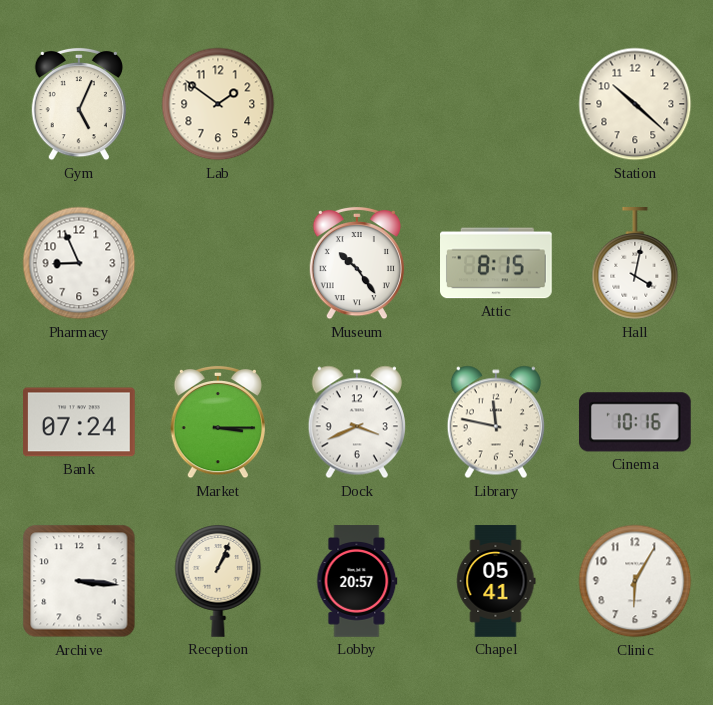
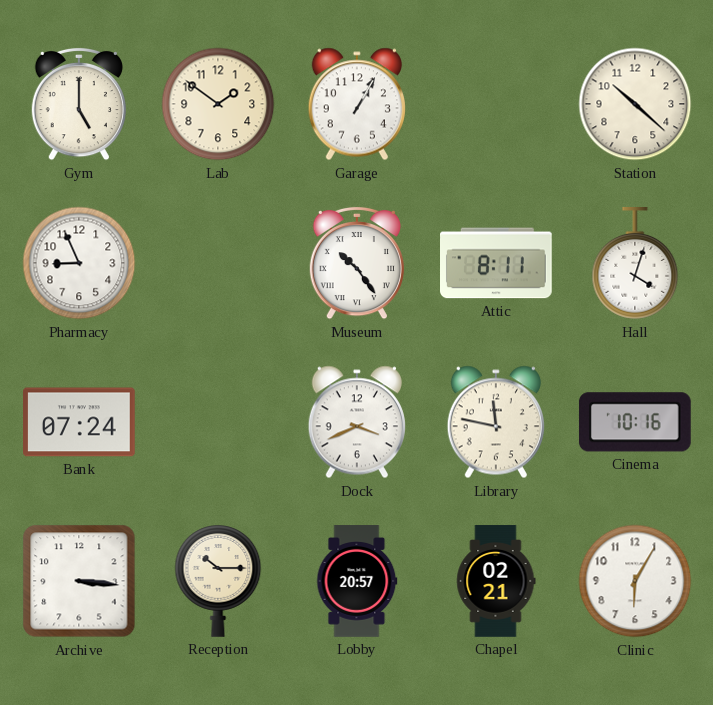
Gym: 5:04 -> 5:00
Garage: none -> 1:05
Attic: 8:15 -> 8:11
Hall: 4:02 -> 4:03
Market: 3:15 -> none
Reception: 1:04 -> 10:15
Chapel: 05:41 -> 02:21
